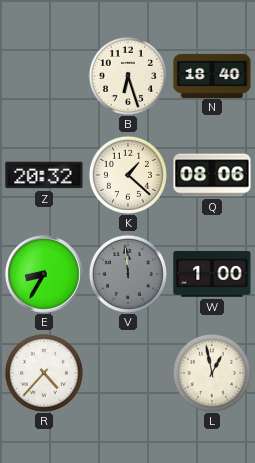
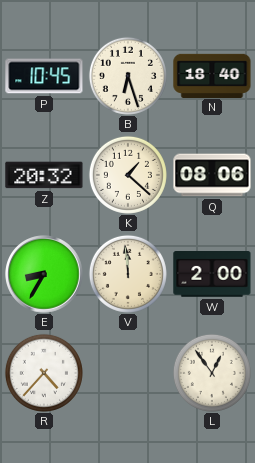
P: none -> 10:45
V dial: grey -> cream
W: 1:00 -> 2:00
L: 12:58 -> 12:54
